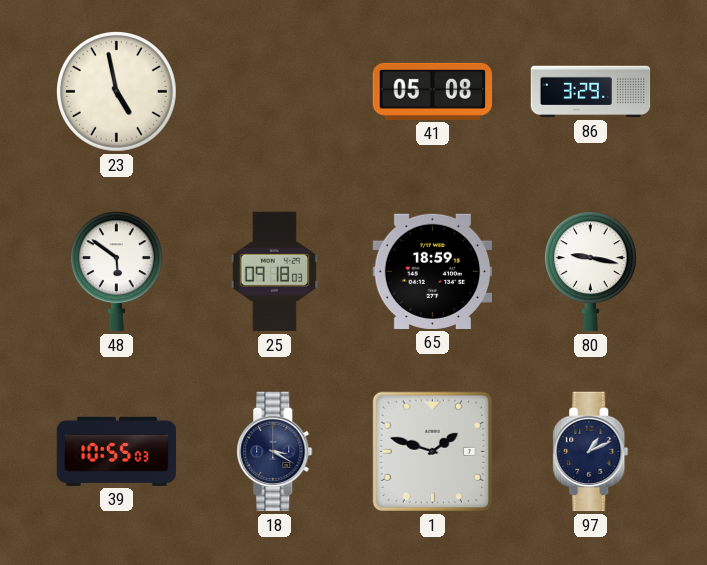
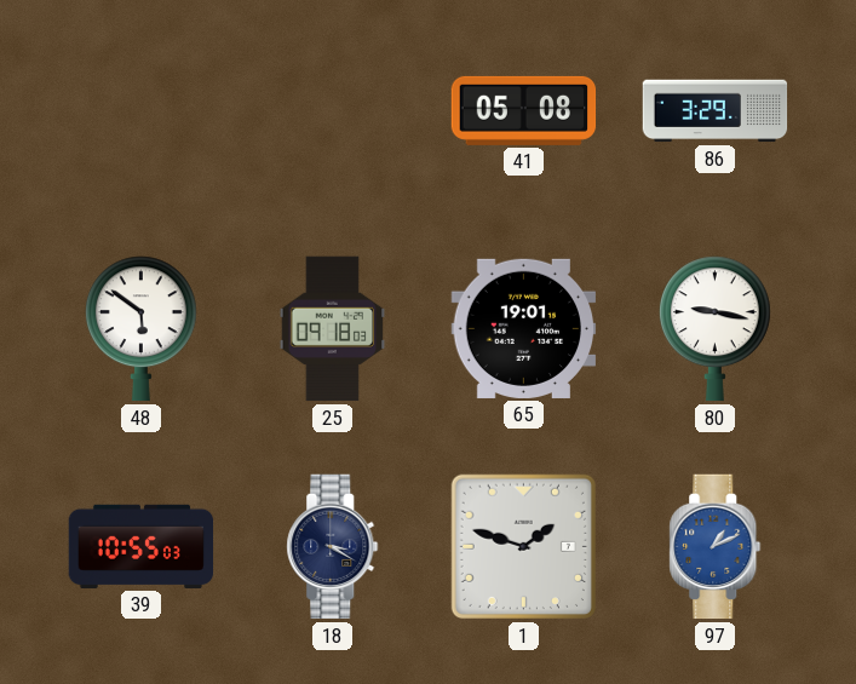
23: 4:58 -> none
65: 18:59 -> 19:01
97 dial: navy -> blue
